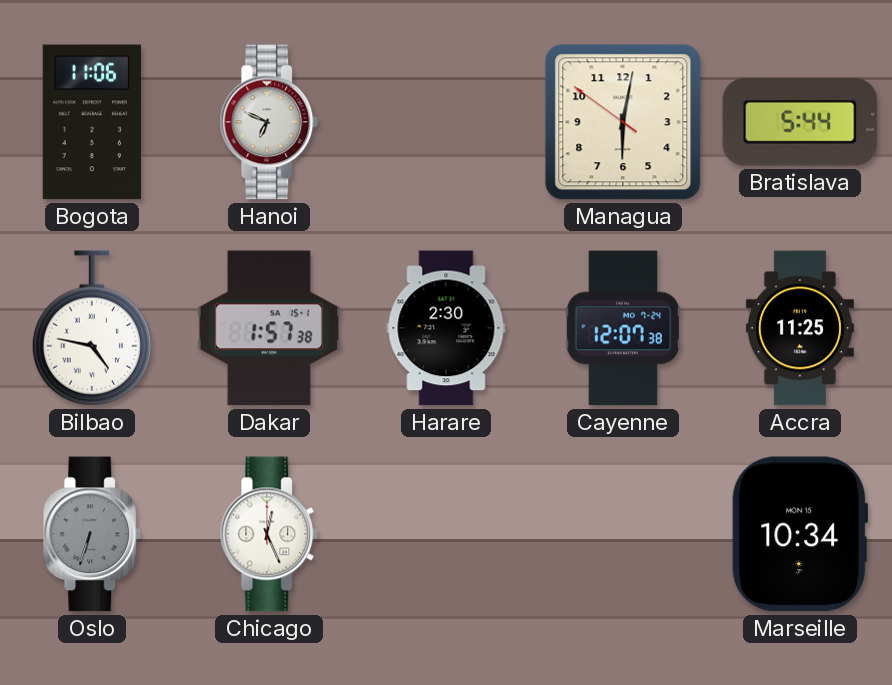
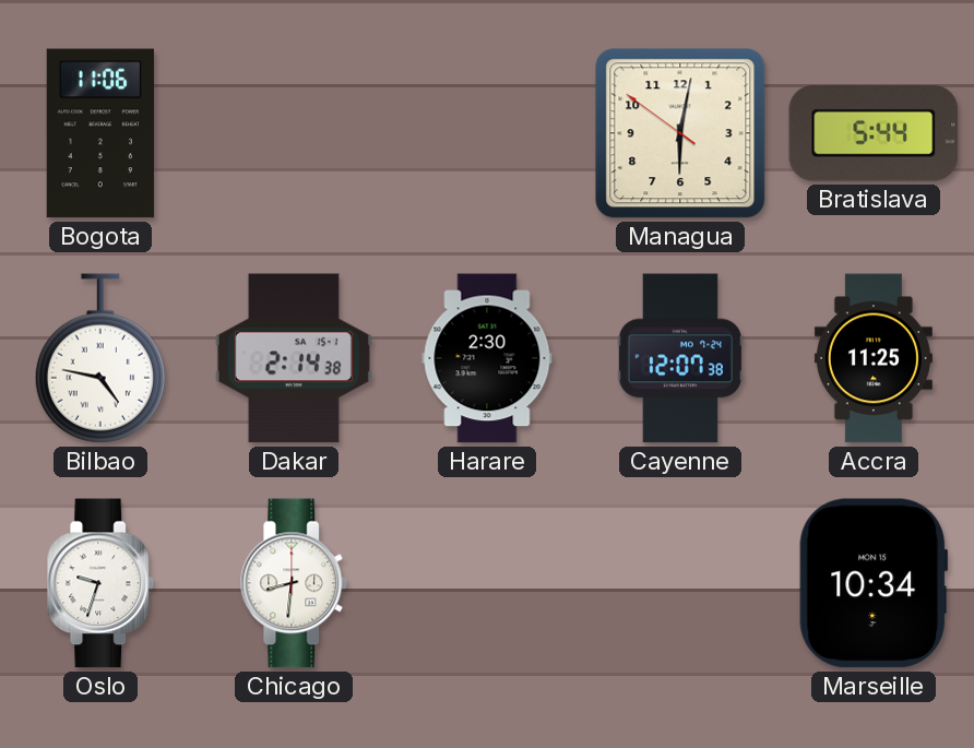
Hanoi: 6:49 -> none
Dakar: 1:57 -> 2:14
Oslo: 6:33 -> 9:33
Oslo dial: grey -> white
Chicago: 12:26 -> 8:31
